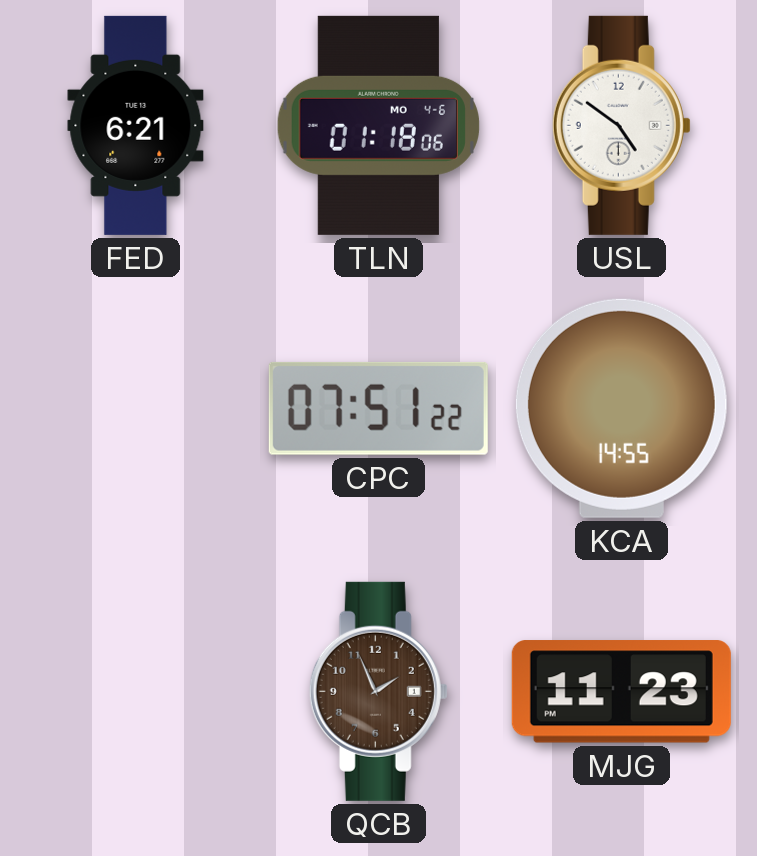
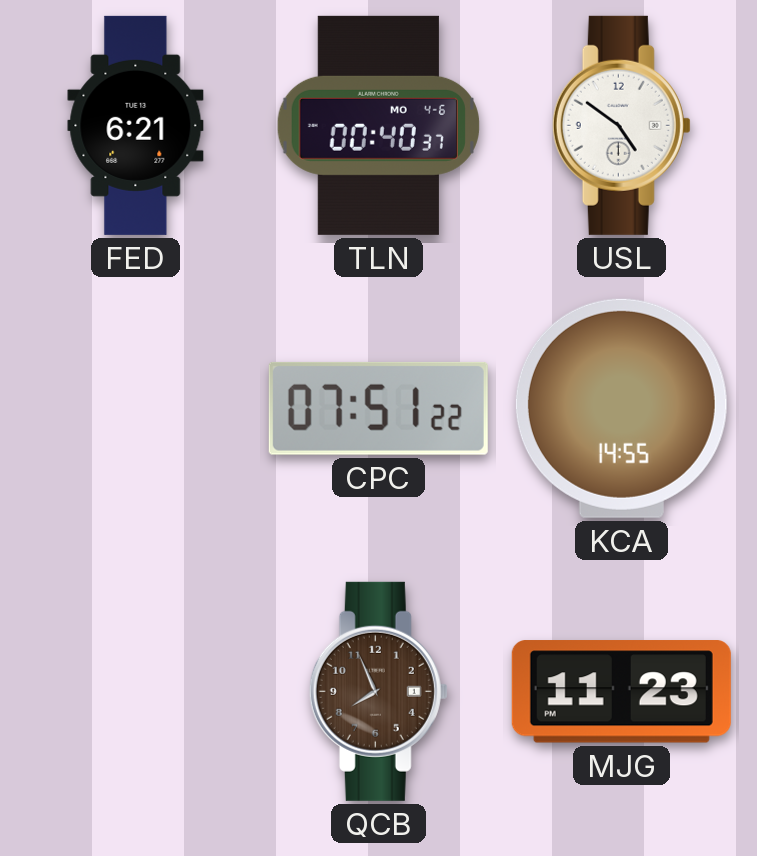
TLN: 01:18 -> 00:40
QCB: 1:56 -> 7:56
